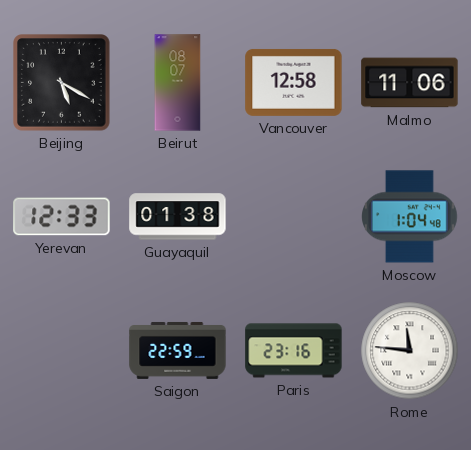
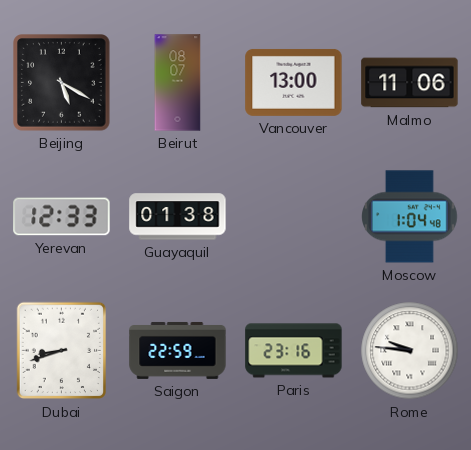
Vancouver: 12:58 -> 13:00
Dubai: none -> 8:42
Rome: 11:46 -> 9:46
